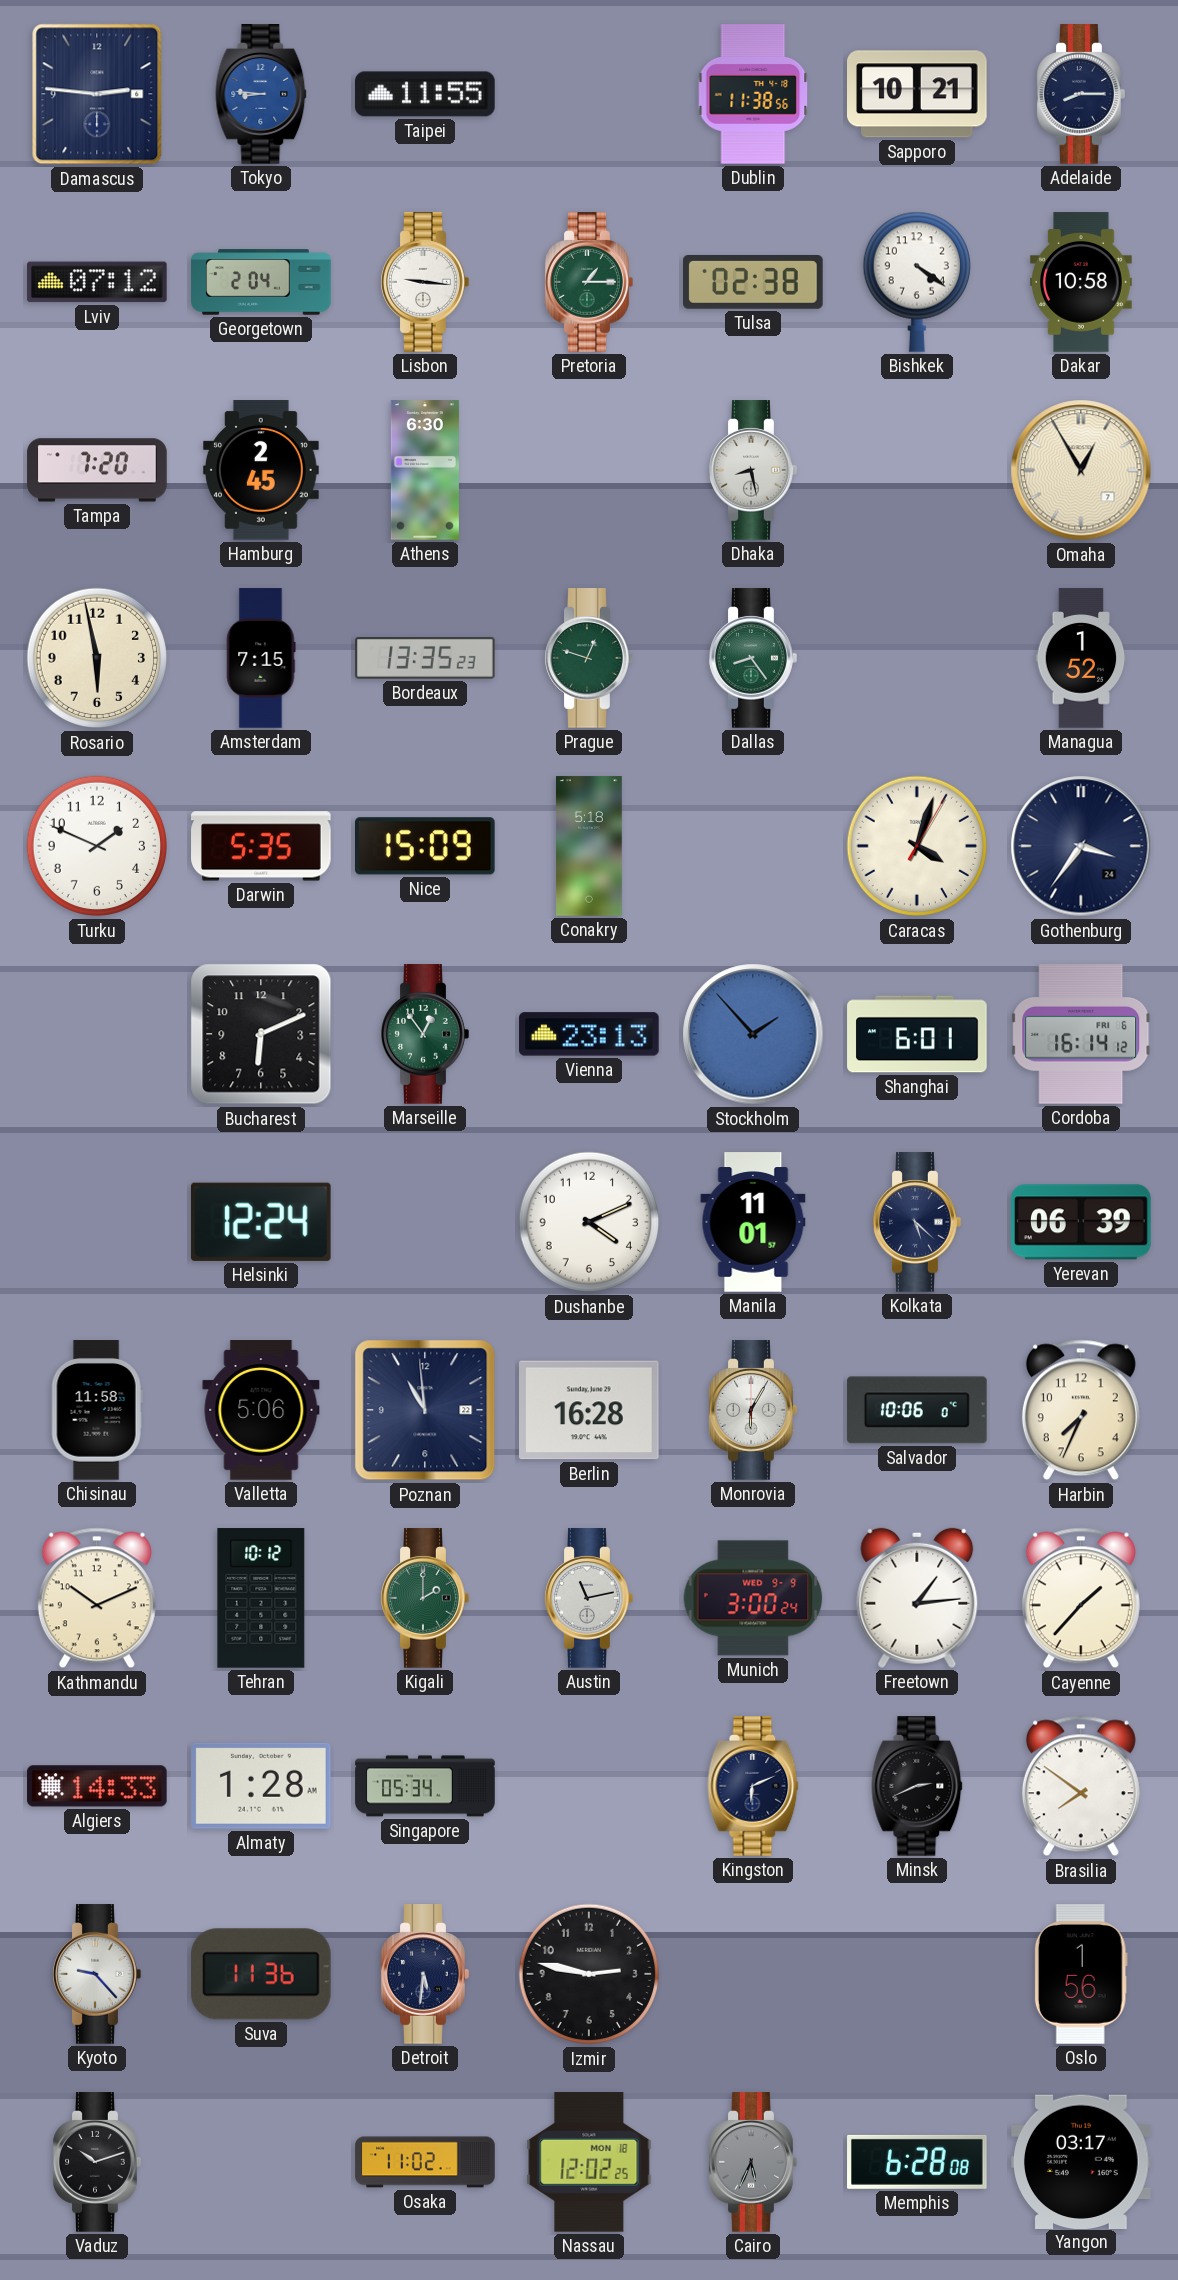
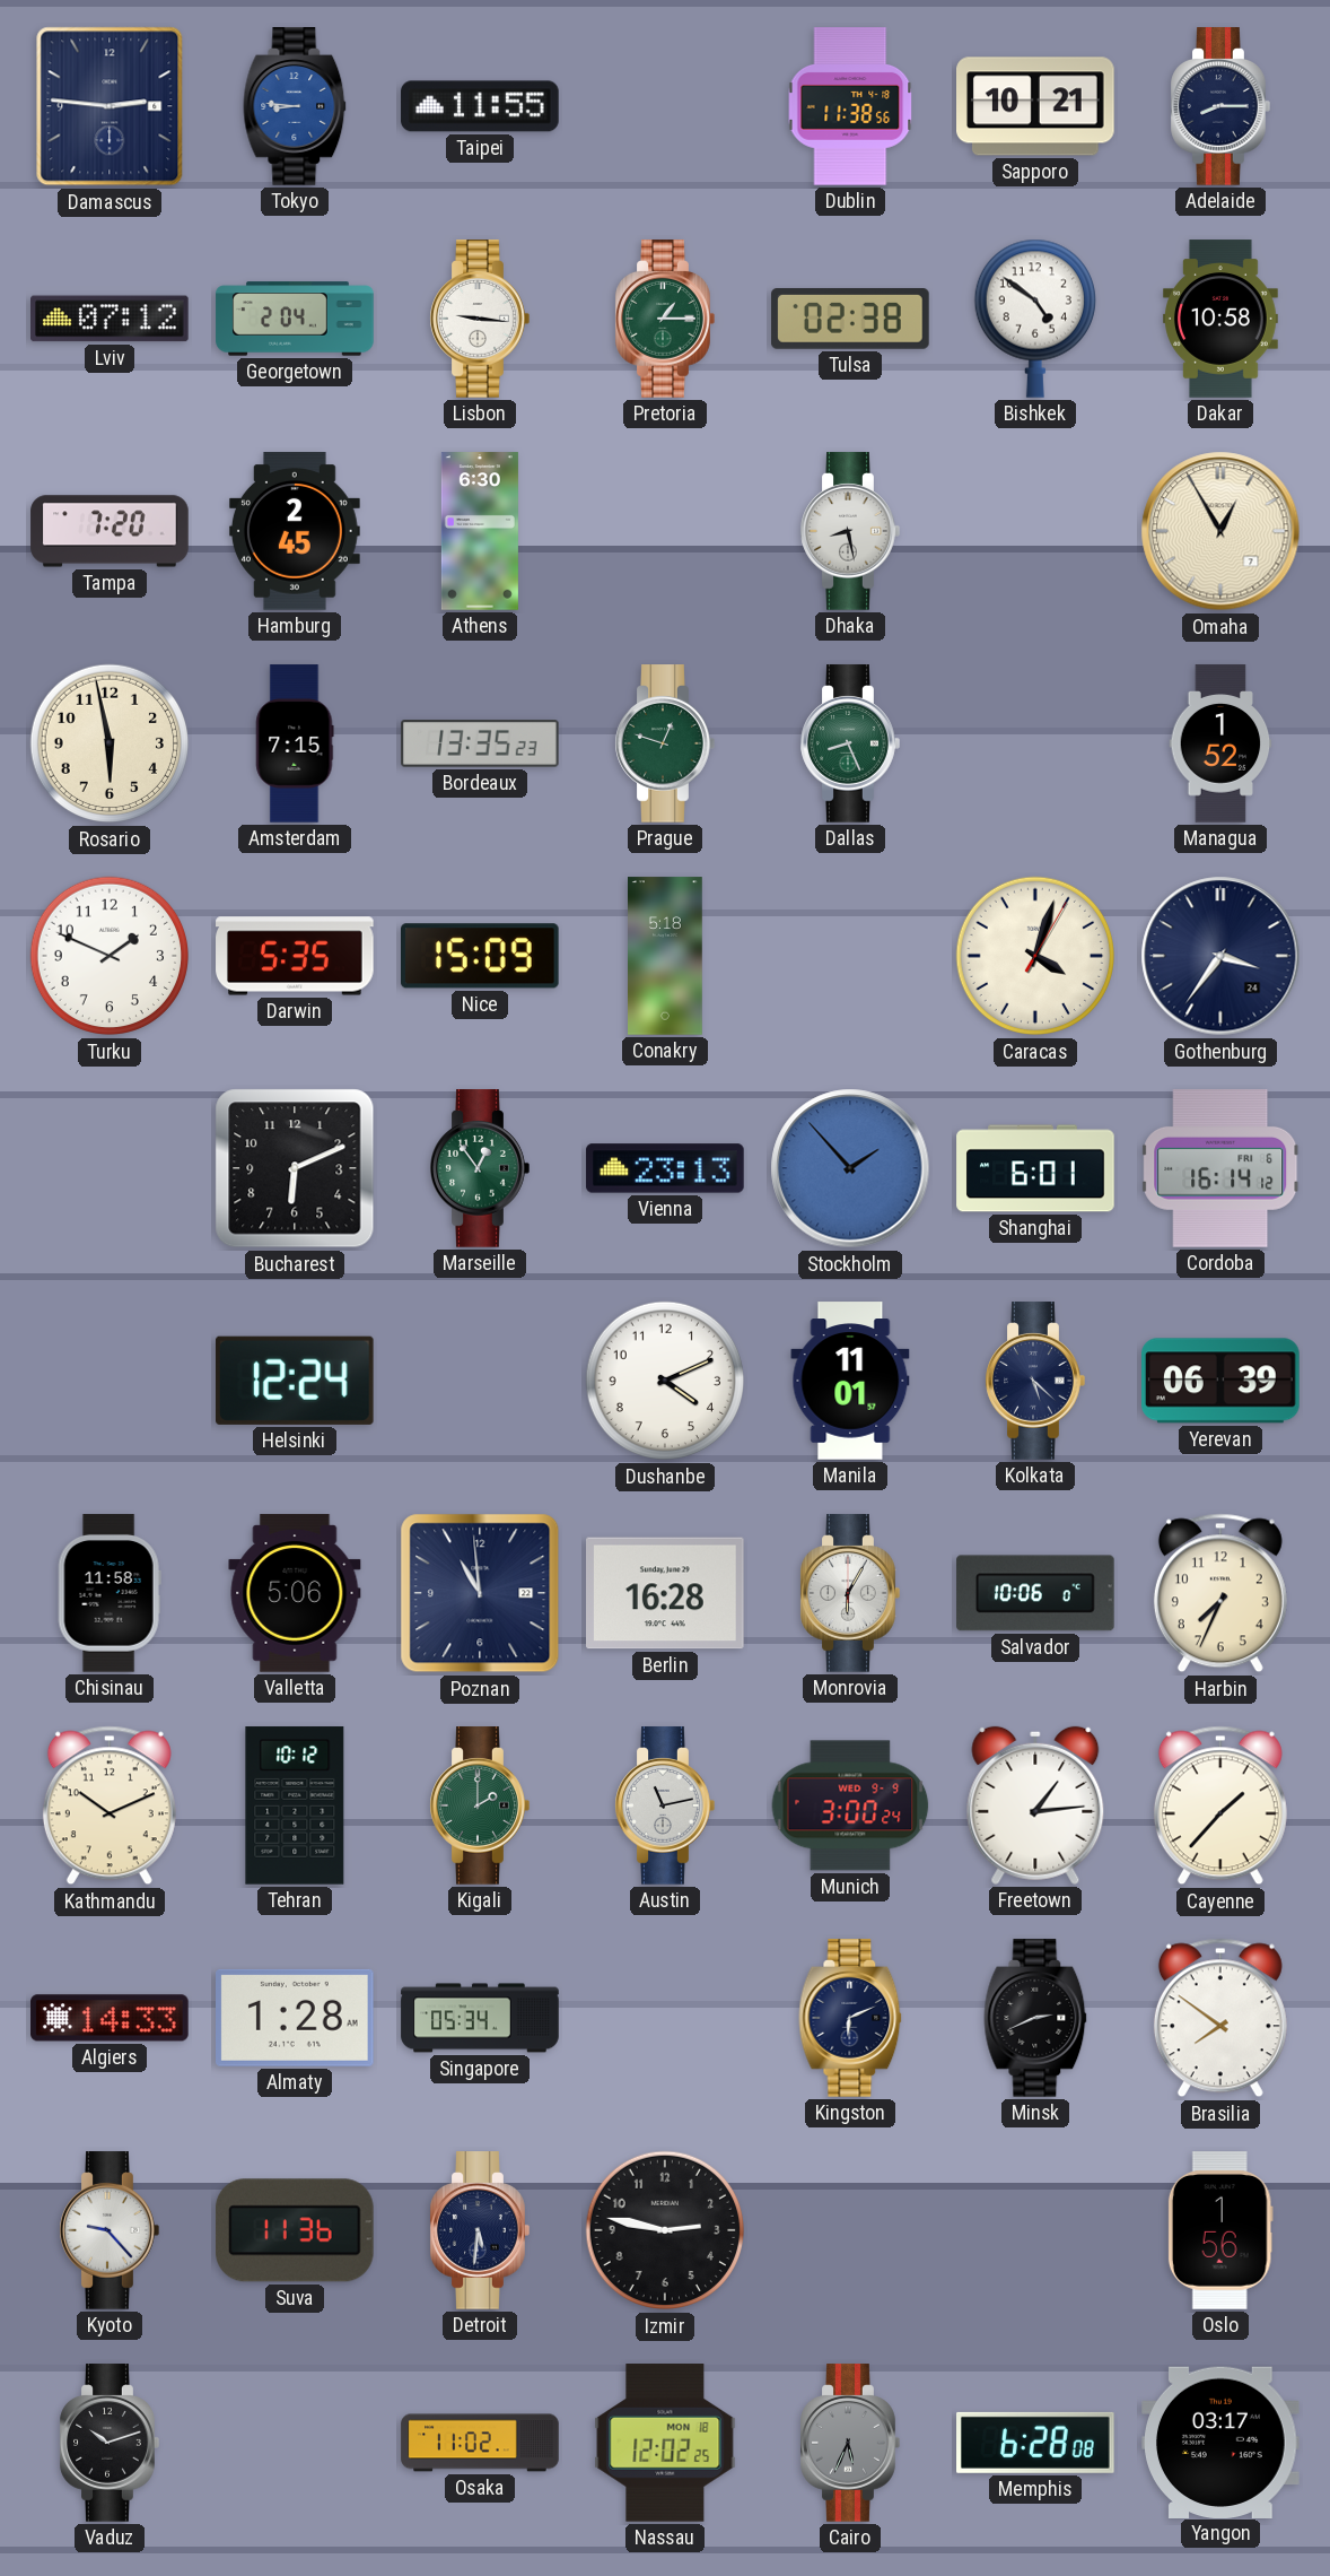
Bishkek: 4:21 -> 4:51
Dallas: 8:24 -> 8:26
